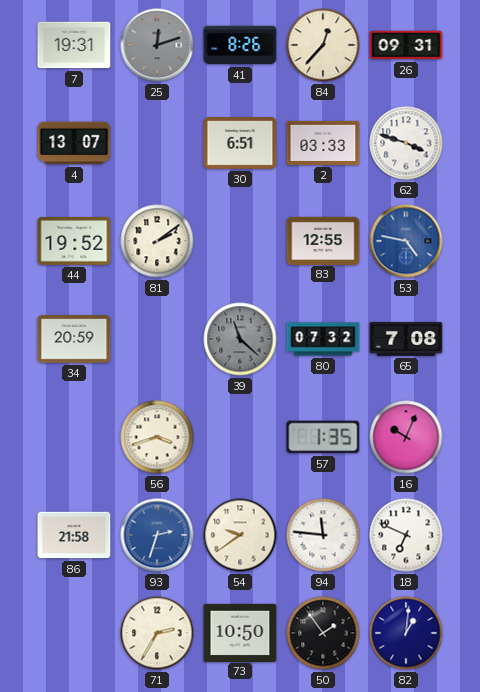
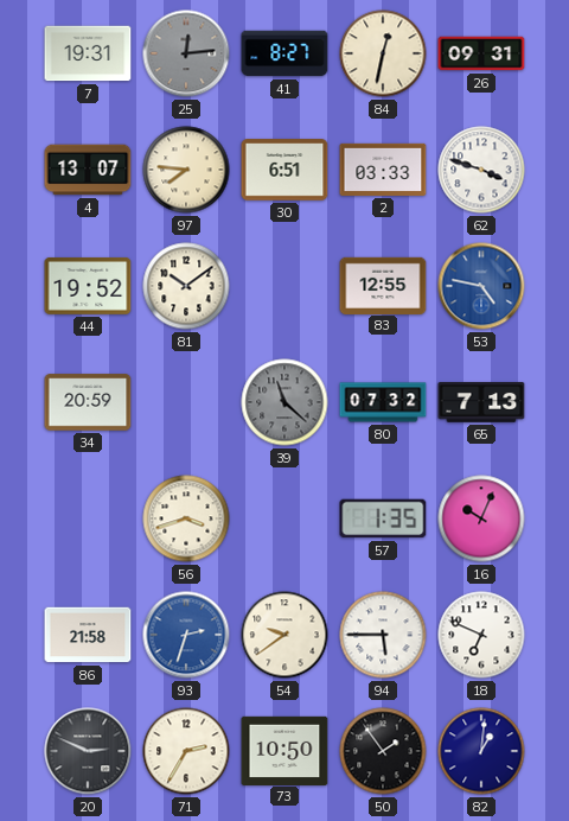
25: 12:12 -> 12:14
41: 8:26 -> 8:27
84: 12:37 -> 12:32
97: none -> 7:46
81: 2:09 -> 10:09
65: 7:08 -> 7:13
94: 11:46 -> 5:45
20: none -> 2:49
